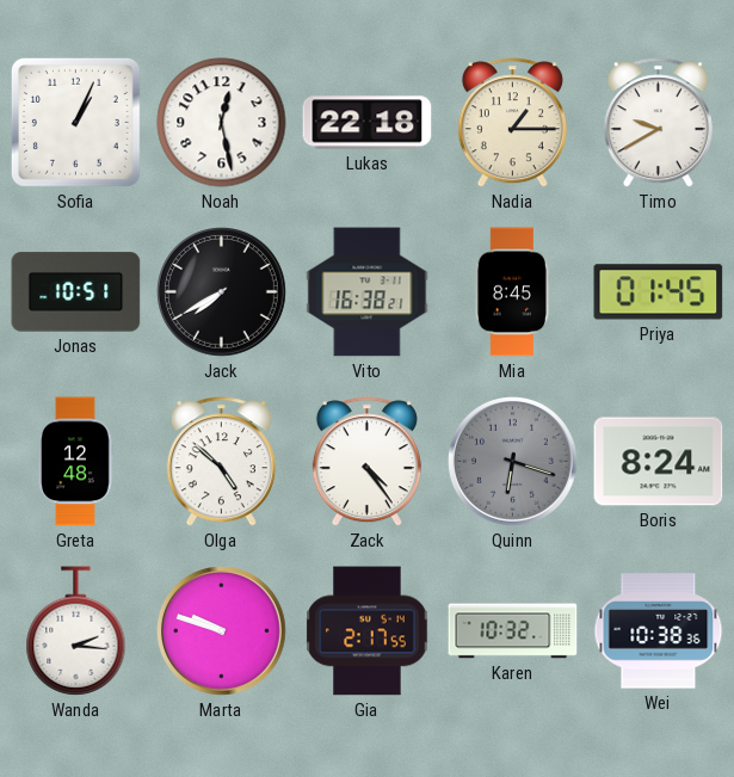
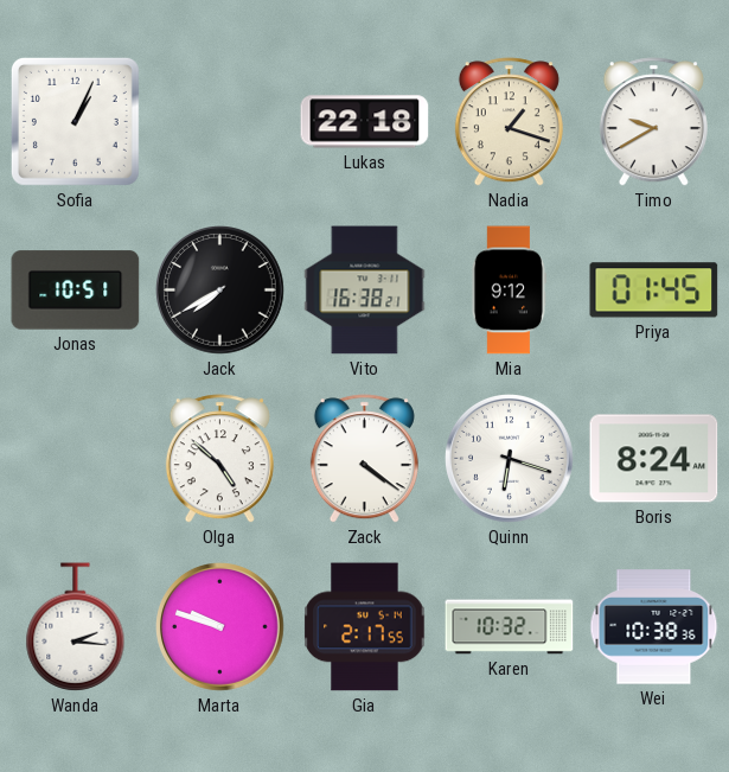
Noah: 12:28 -> none
Nadia: 1:15 -> 1:18
Mia: 8:45 -> 9:12
Greta: 12:48 -> none
Zack: 4:24 -> 4:21
Quinn dial: grey -> white
